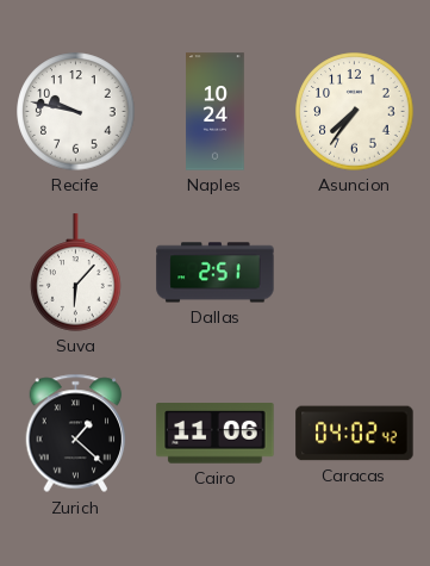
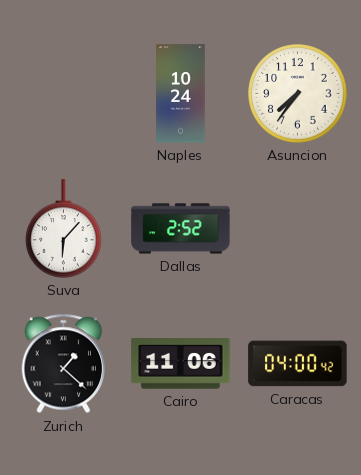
Recife: 9:47 -> none
Dallas: 2:51 -> 2:52
Caracas: 04:02 -> 04:00
